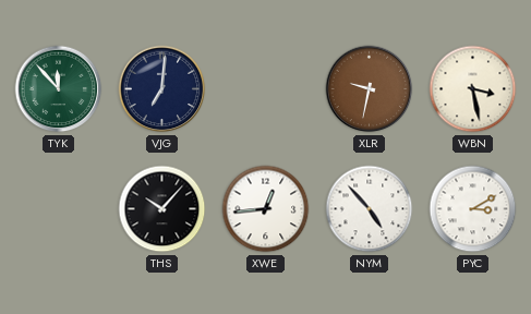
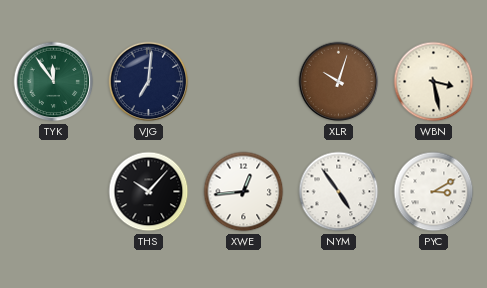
TYK: 11:53 -> 11:54
XLR: 9:32 -> 10:03
NYM: 4:53 -> 4:54
